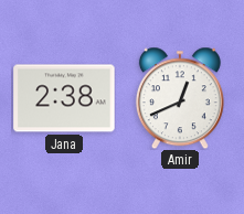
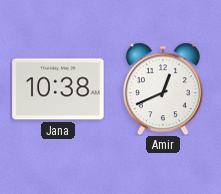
Jana: 2:38 -> 10:38
